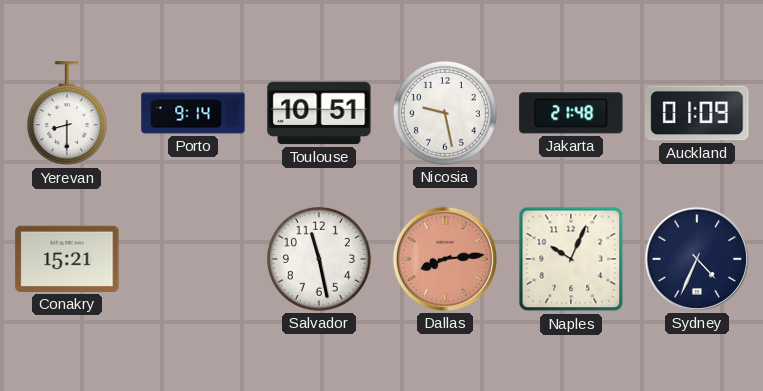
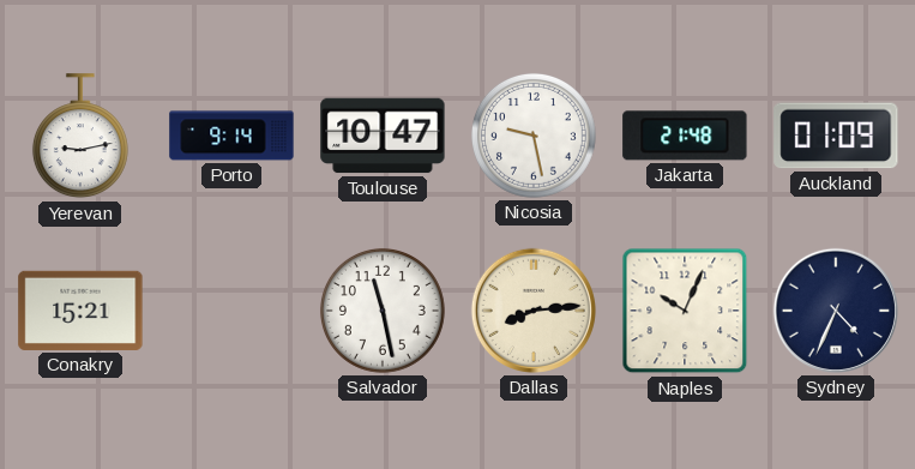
Yerevan: 8:30 -> 9:13
Toulouse: 10:51 -> 10:47
Dallas dial: salmon -> cream
